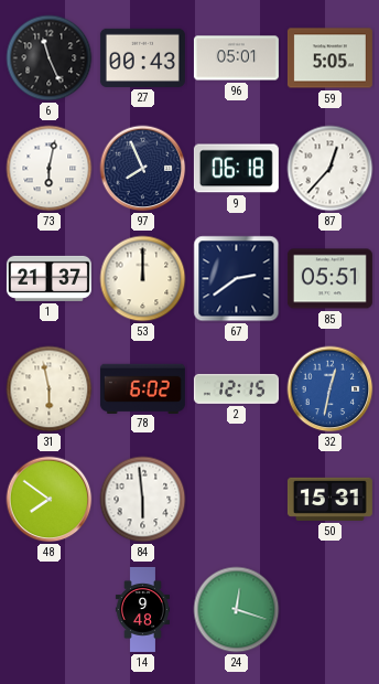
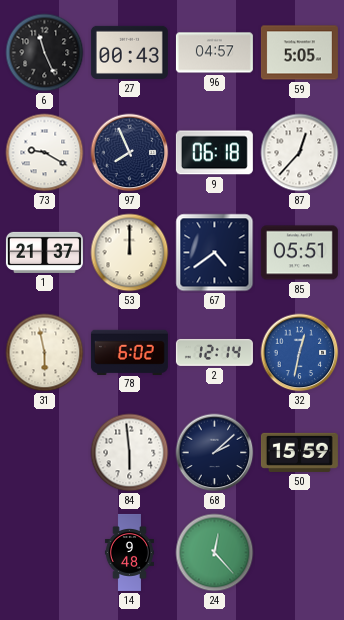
96: 05:01 -> 04:57
73: 6:02 -> 9:20
67: 2:39 -> 4:39
2: 12:15 -> 12:14
48: 7:51 -> none
68: none -> 2:08
50: 15:31 -> 15:59
24: 12:18 -> 12:23
